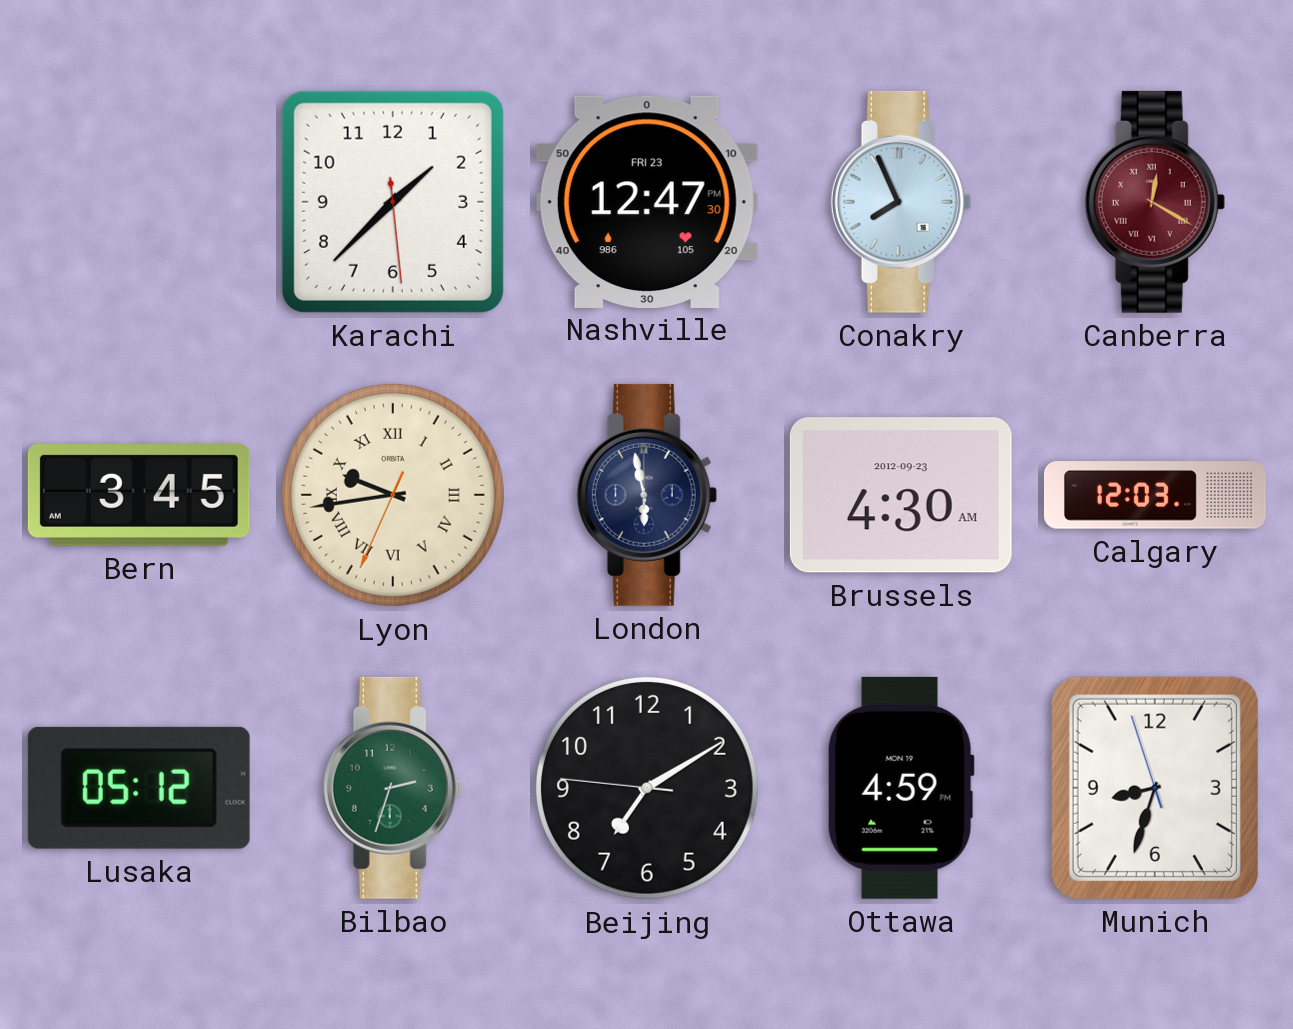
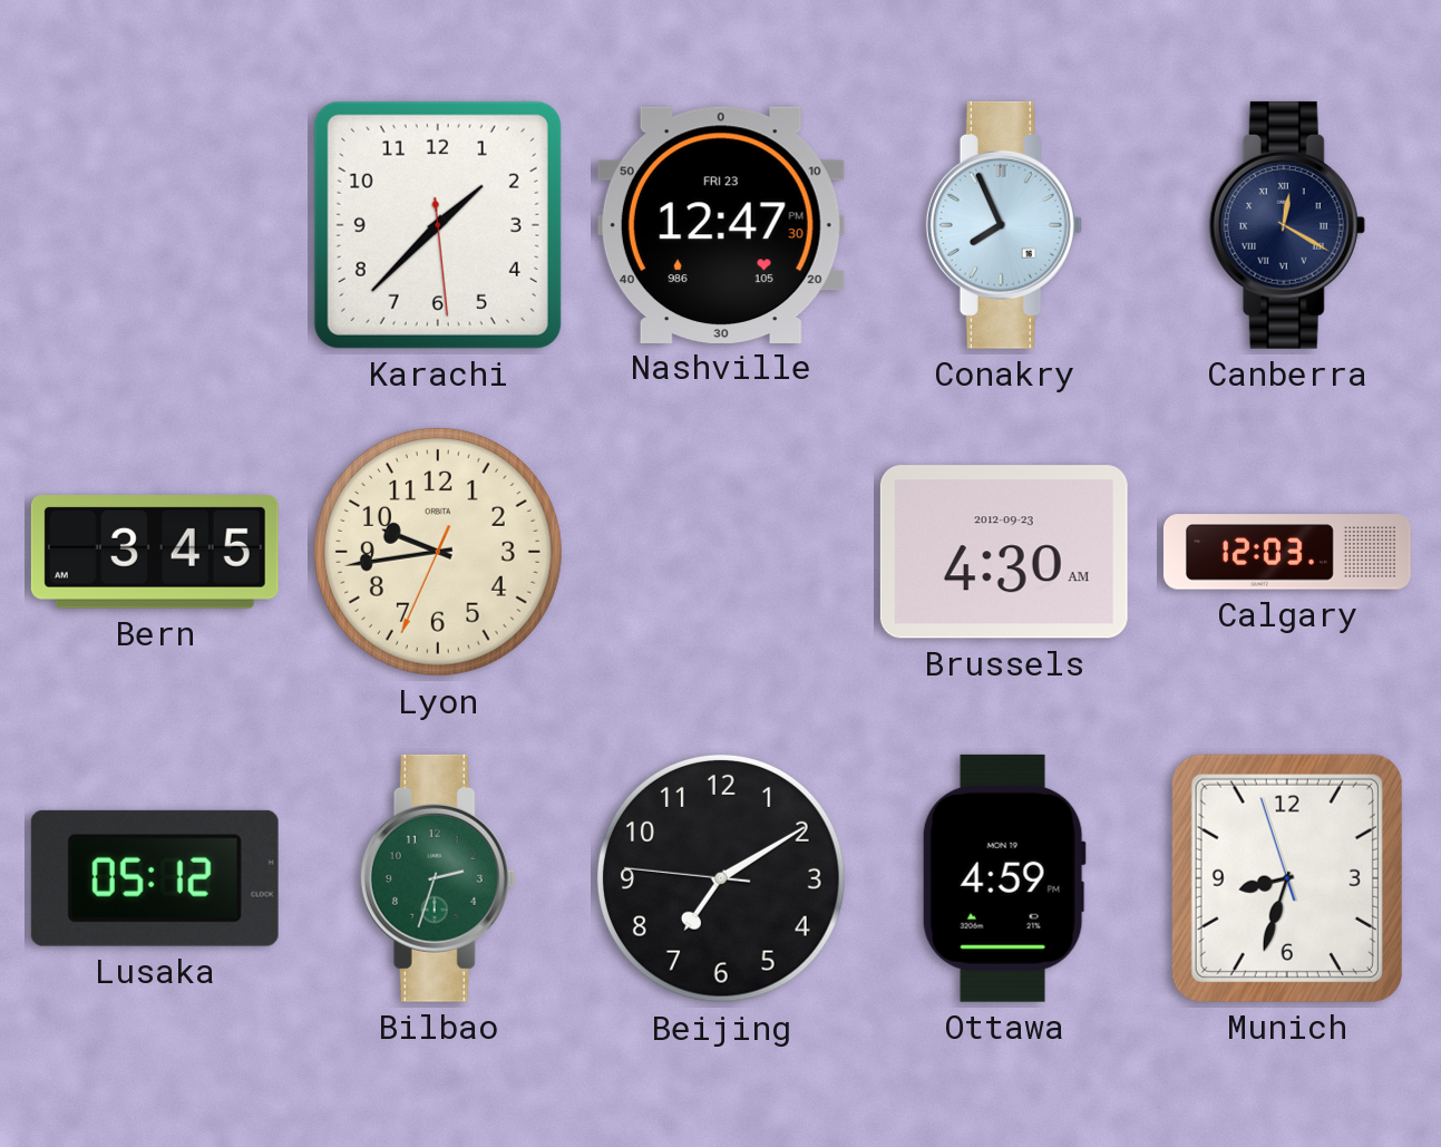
Canberra dial: burgundy -> navy
Lyon numerals: Roman -> Arabic
London: 5:58 -> none
